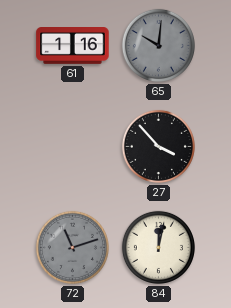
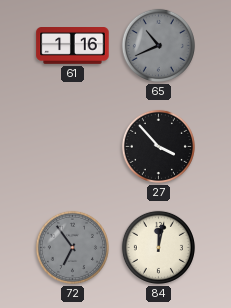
65: 10:01 -> 10:41
72: 11:12 -> 6:54
